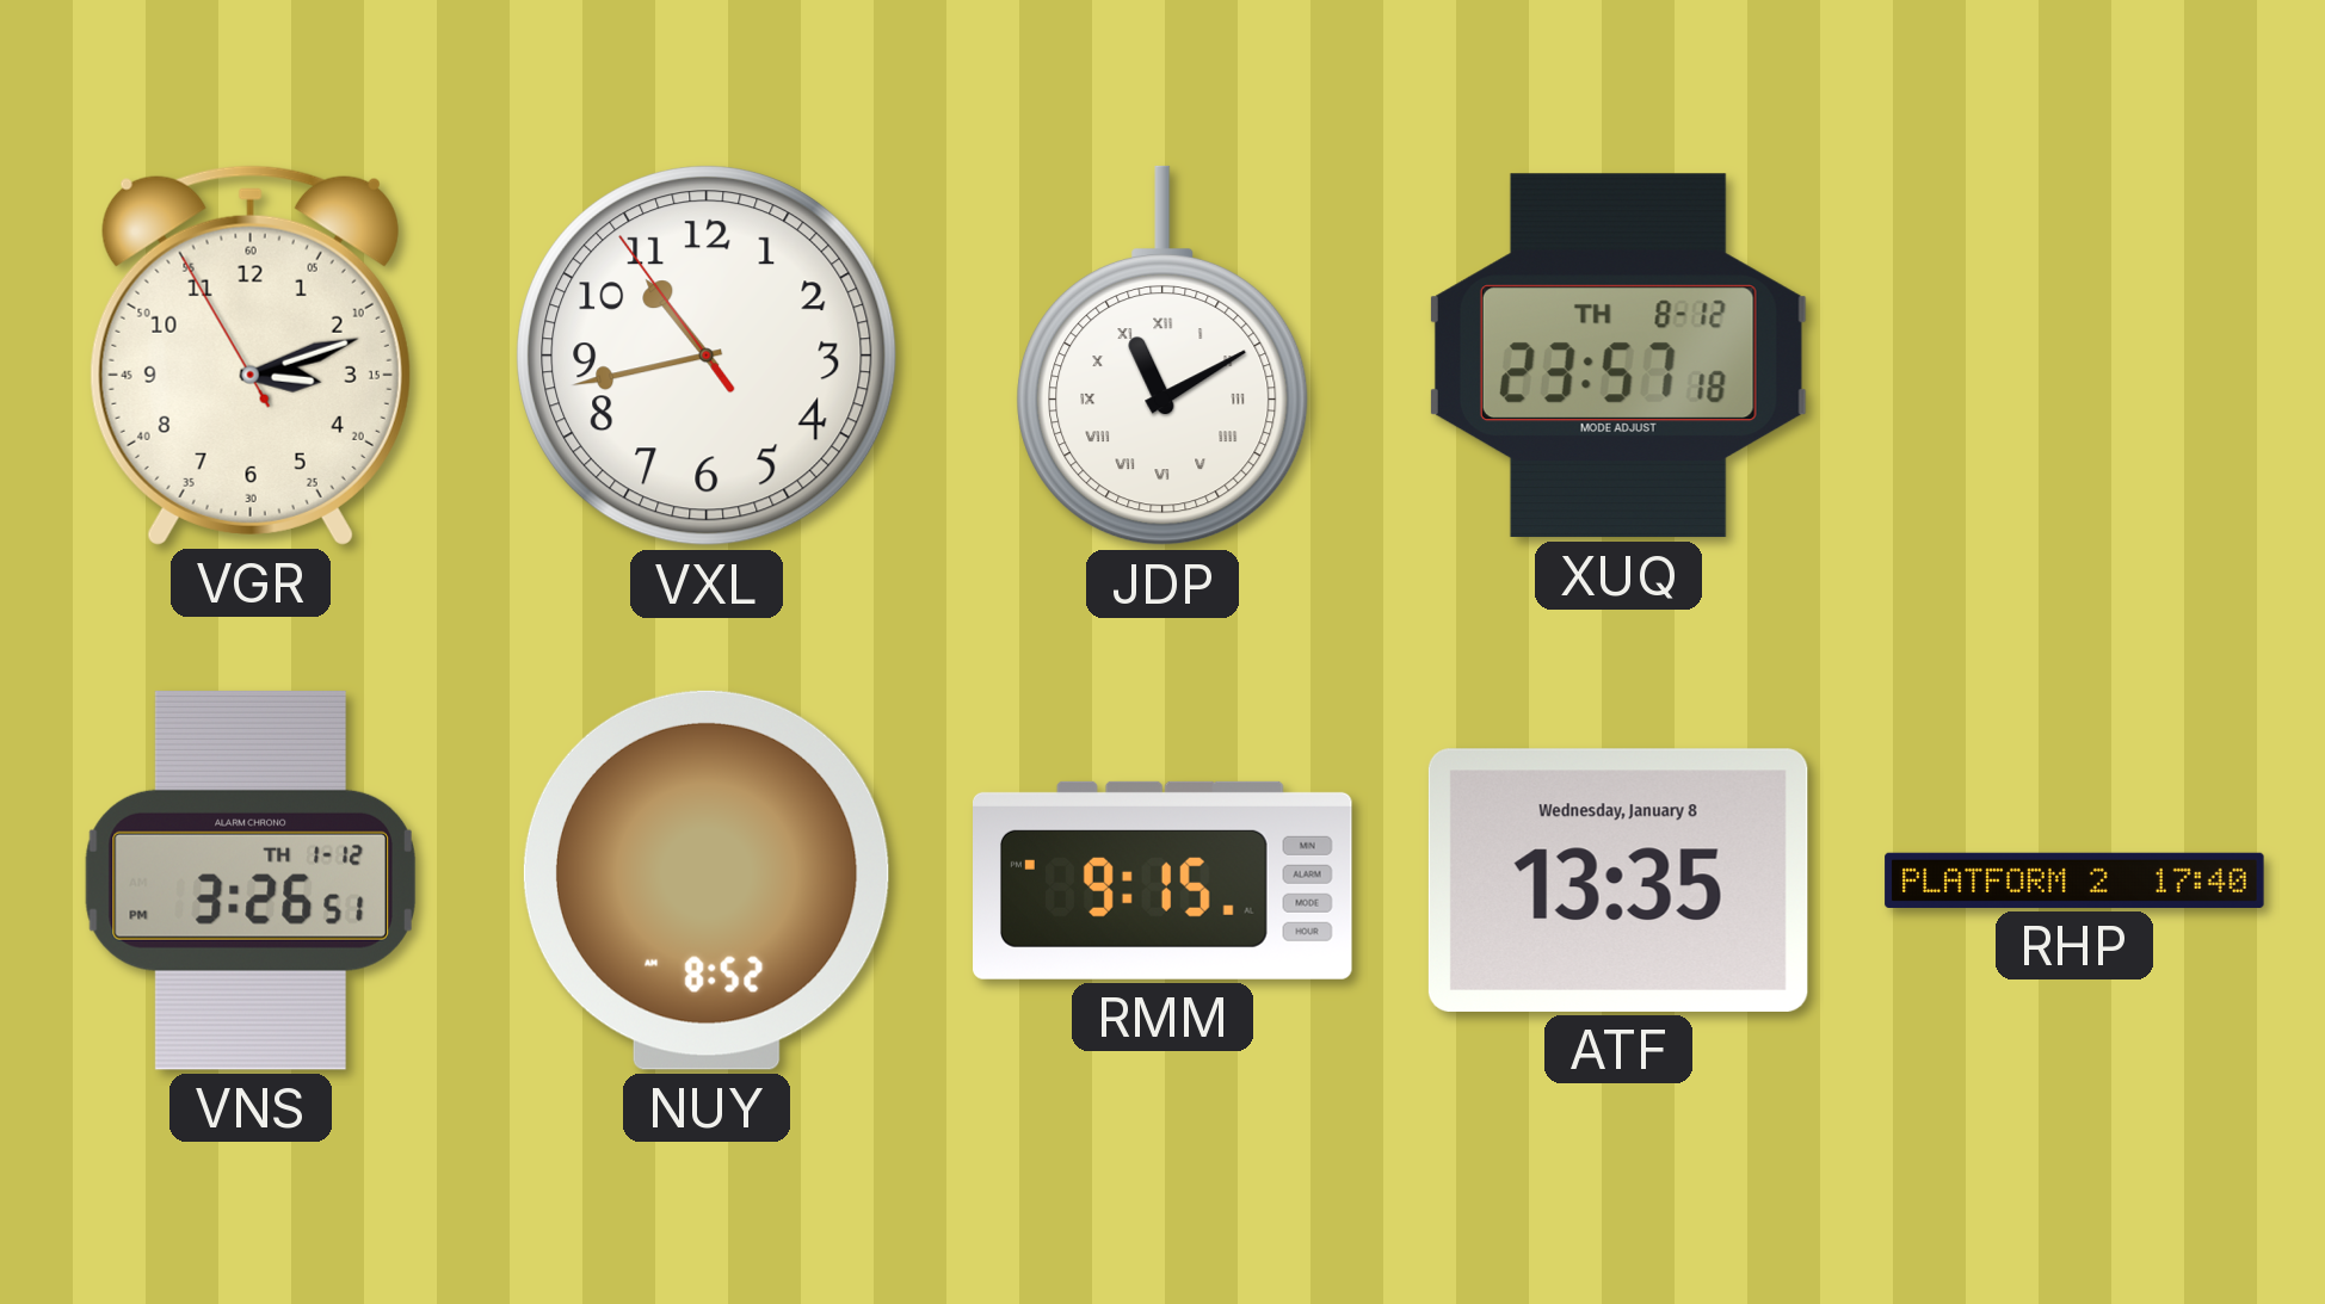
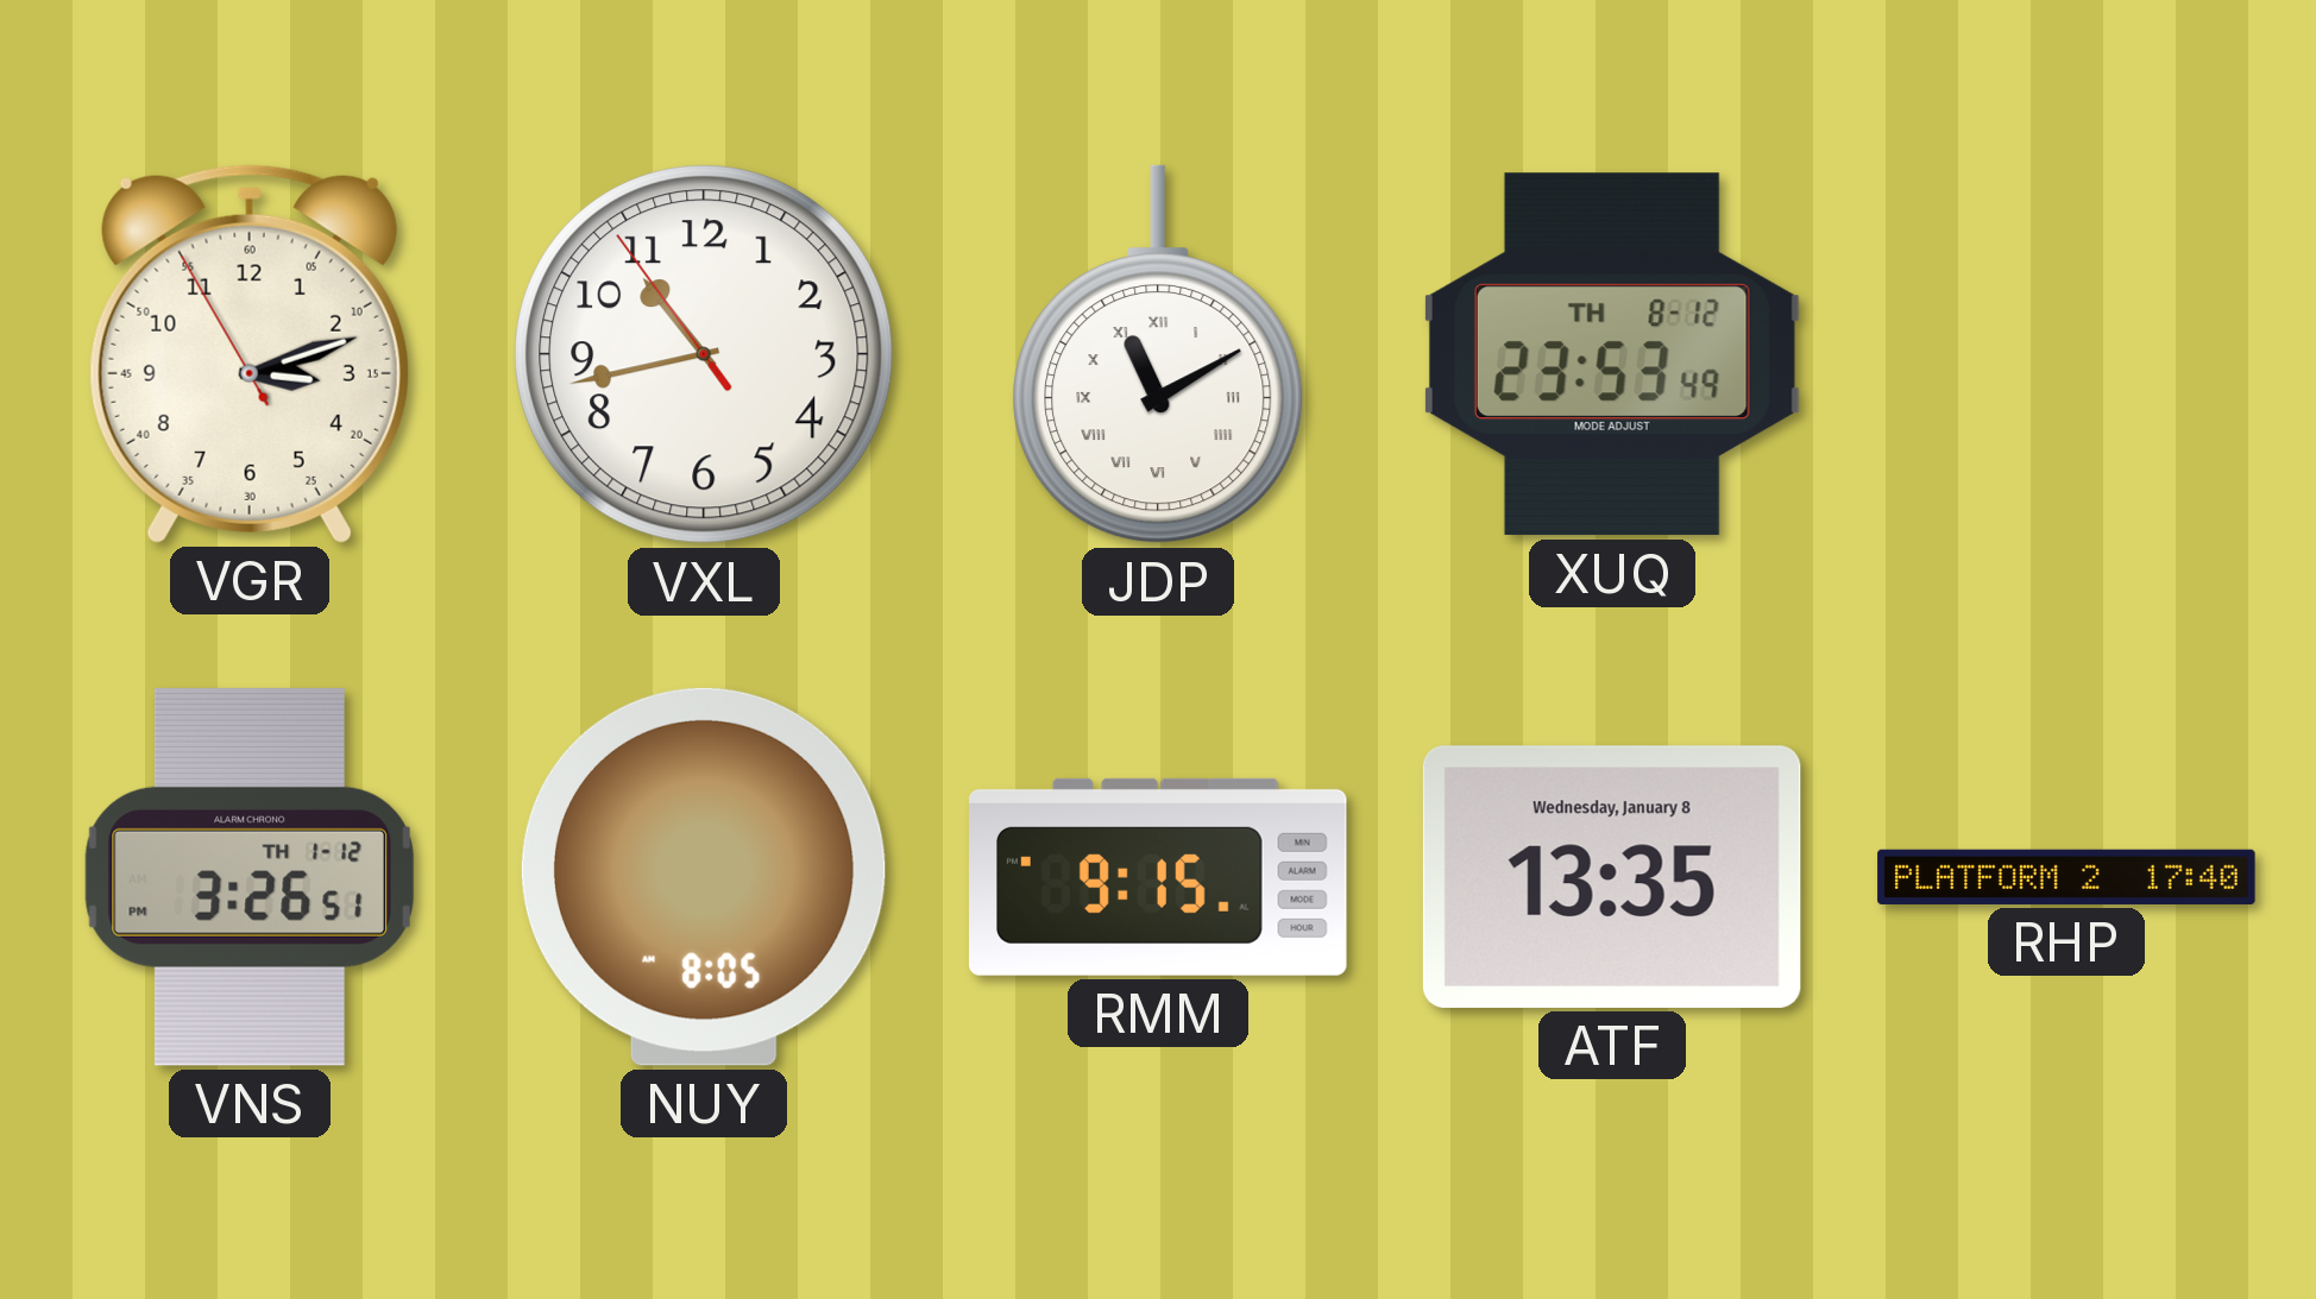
XUQ: 23:57 -> 23:53
NUY: 8:52 -> 8:05
